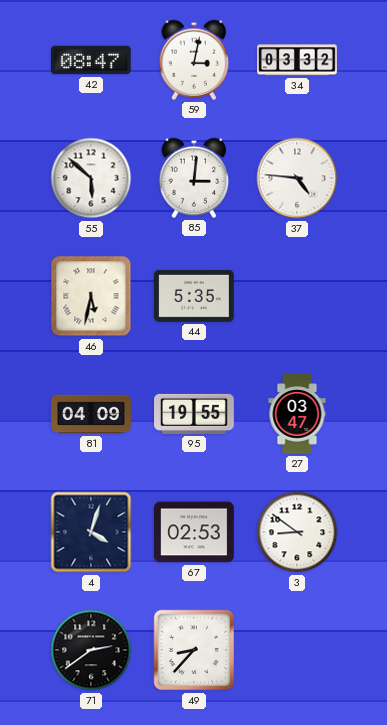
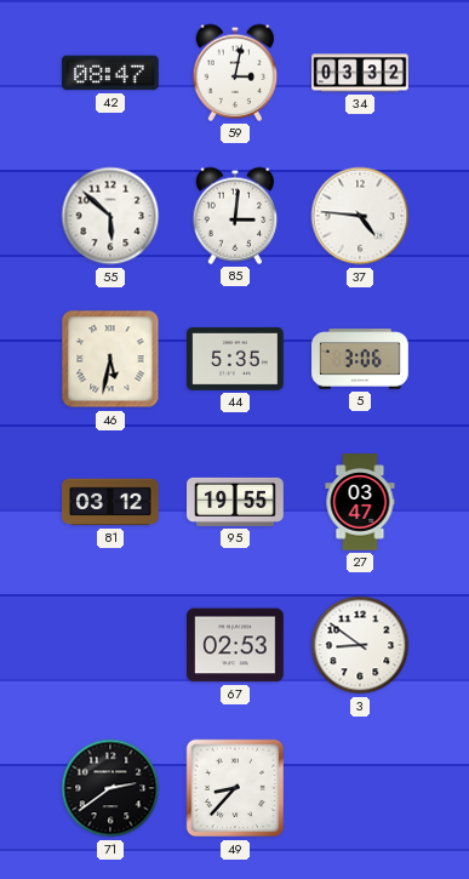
5: none -> 3:06
81: 04:09 -> 03:12
4: 4:03 -> none
